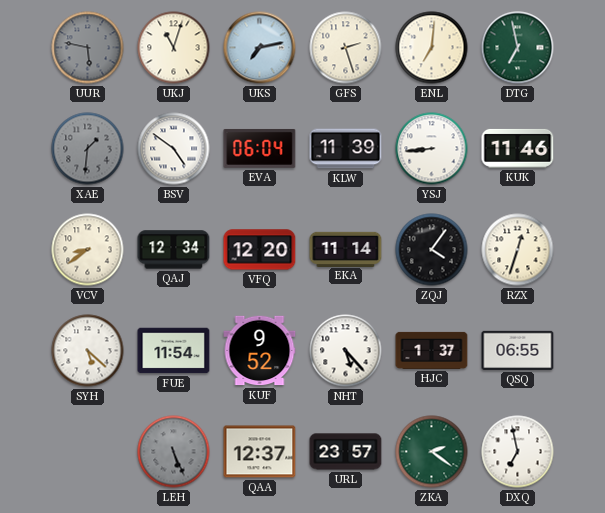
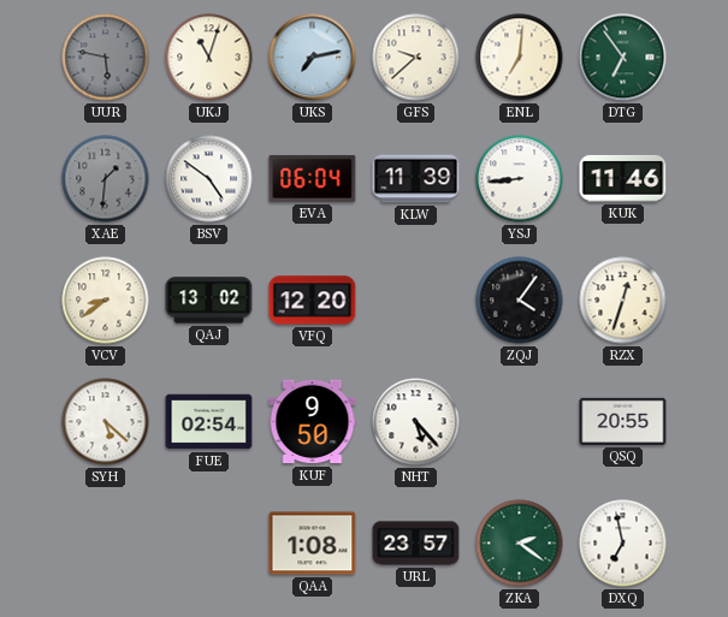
GFS: 2:27 -> 9:38
DTG: 6:58 -> 6:54
QAJ: 12:34 -> 13:02
EKA: 11:14 -> none
FUE: 11:54 -> 02:54
KUF: 9:52 -> 9:50
HJC: 1:37 -> none
QSQ: 06:55 -> 20:55
LEH: 5:26 -> none
QAA: 12:37 -> 1:08
